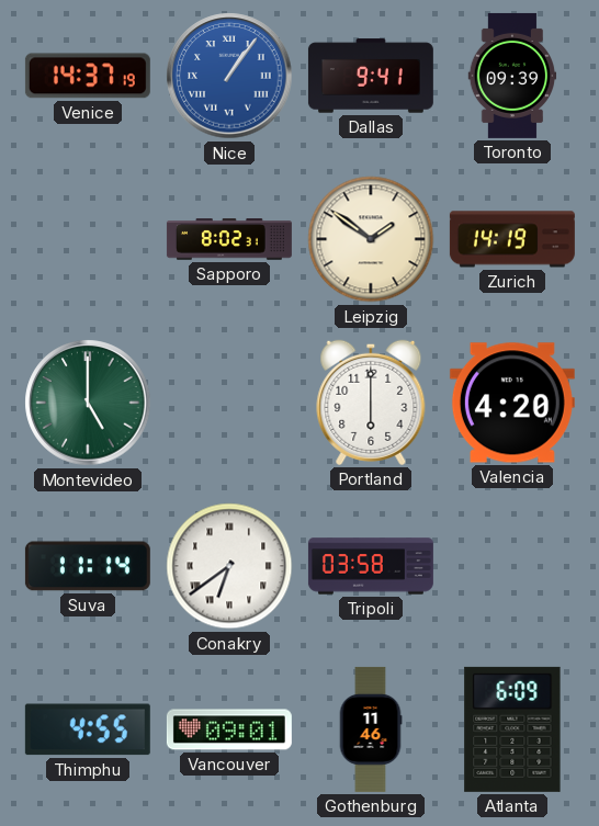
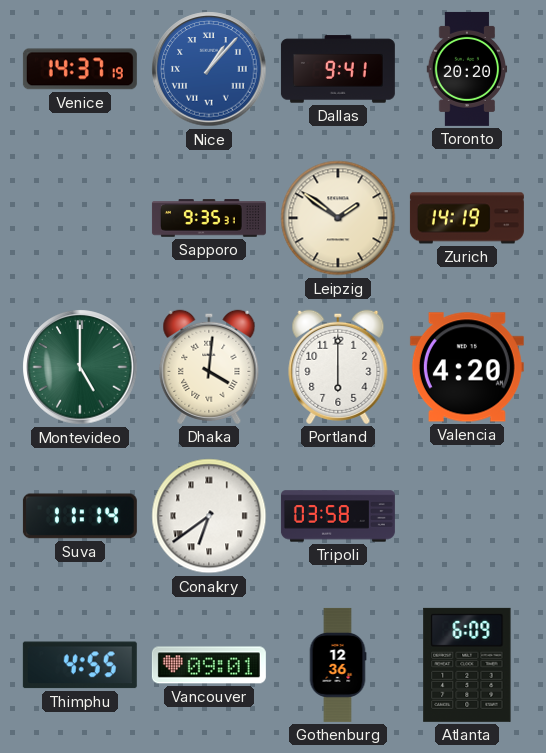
Nice: 1:06 -> 1:07
Toronto: 09:39 -> 20:20
Sapporo: 8:02 -> 9:35
Dhaka: none -> 4:01
Gothenburg: 11:46 -> 12:36
